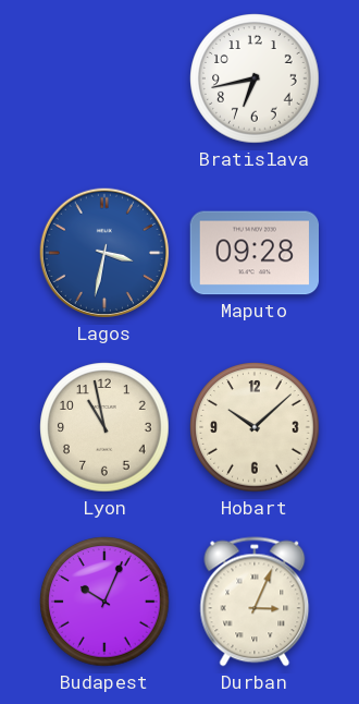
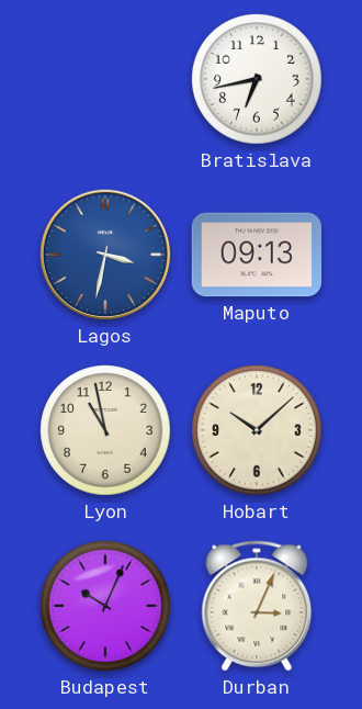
Maputo: 09:28 -> 09:13
